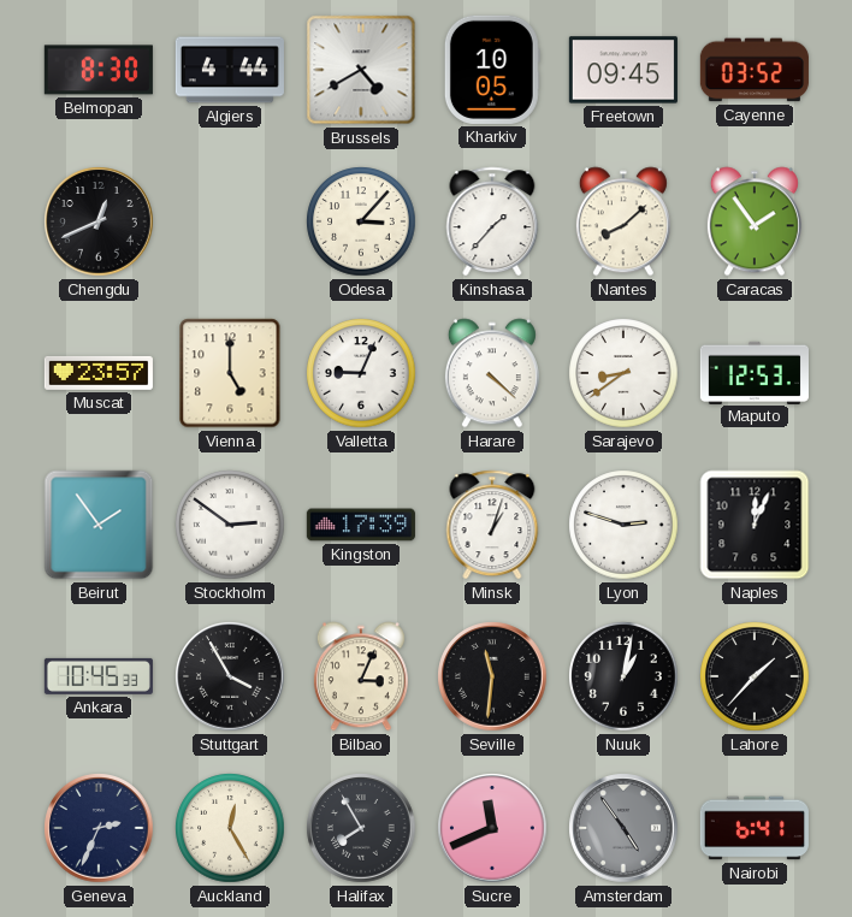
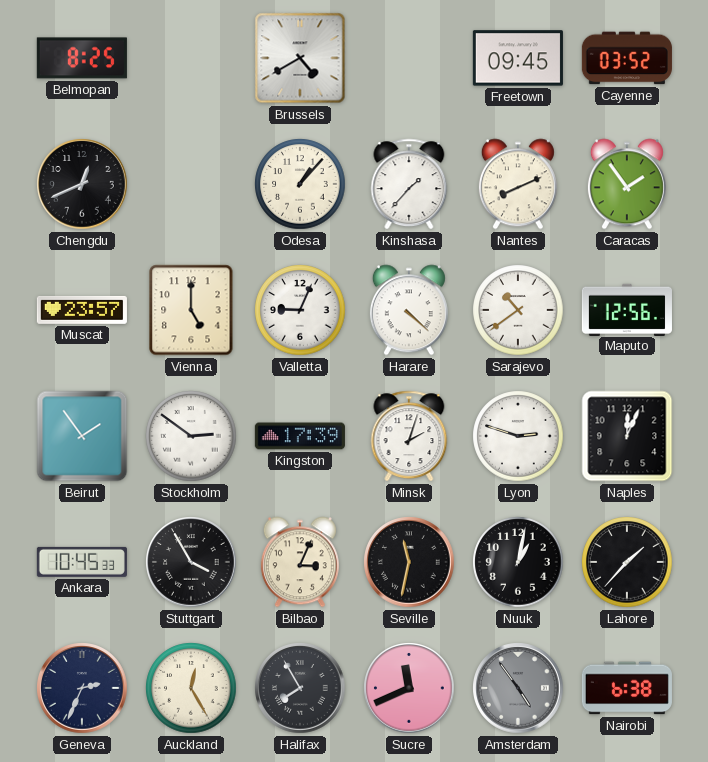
Belmopan: 8:30 -> 8:25
Algiers: 4:44 -> none
Kharkiv: 10:05 -> none
Odesa: 3:07 -> 1:07
Nantes: 8:08 -> 8:11
Sarajevo: 8:39 -> 10:39
Maputo: 12:53 -> 12:56
Minsk: 1:03 -> 2:03
Seville: 11:31 -> 11:32
Nairobi: 6:41 -> 6:38
